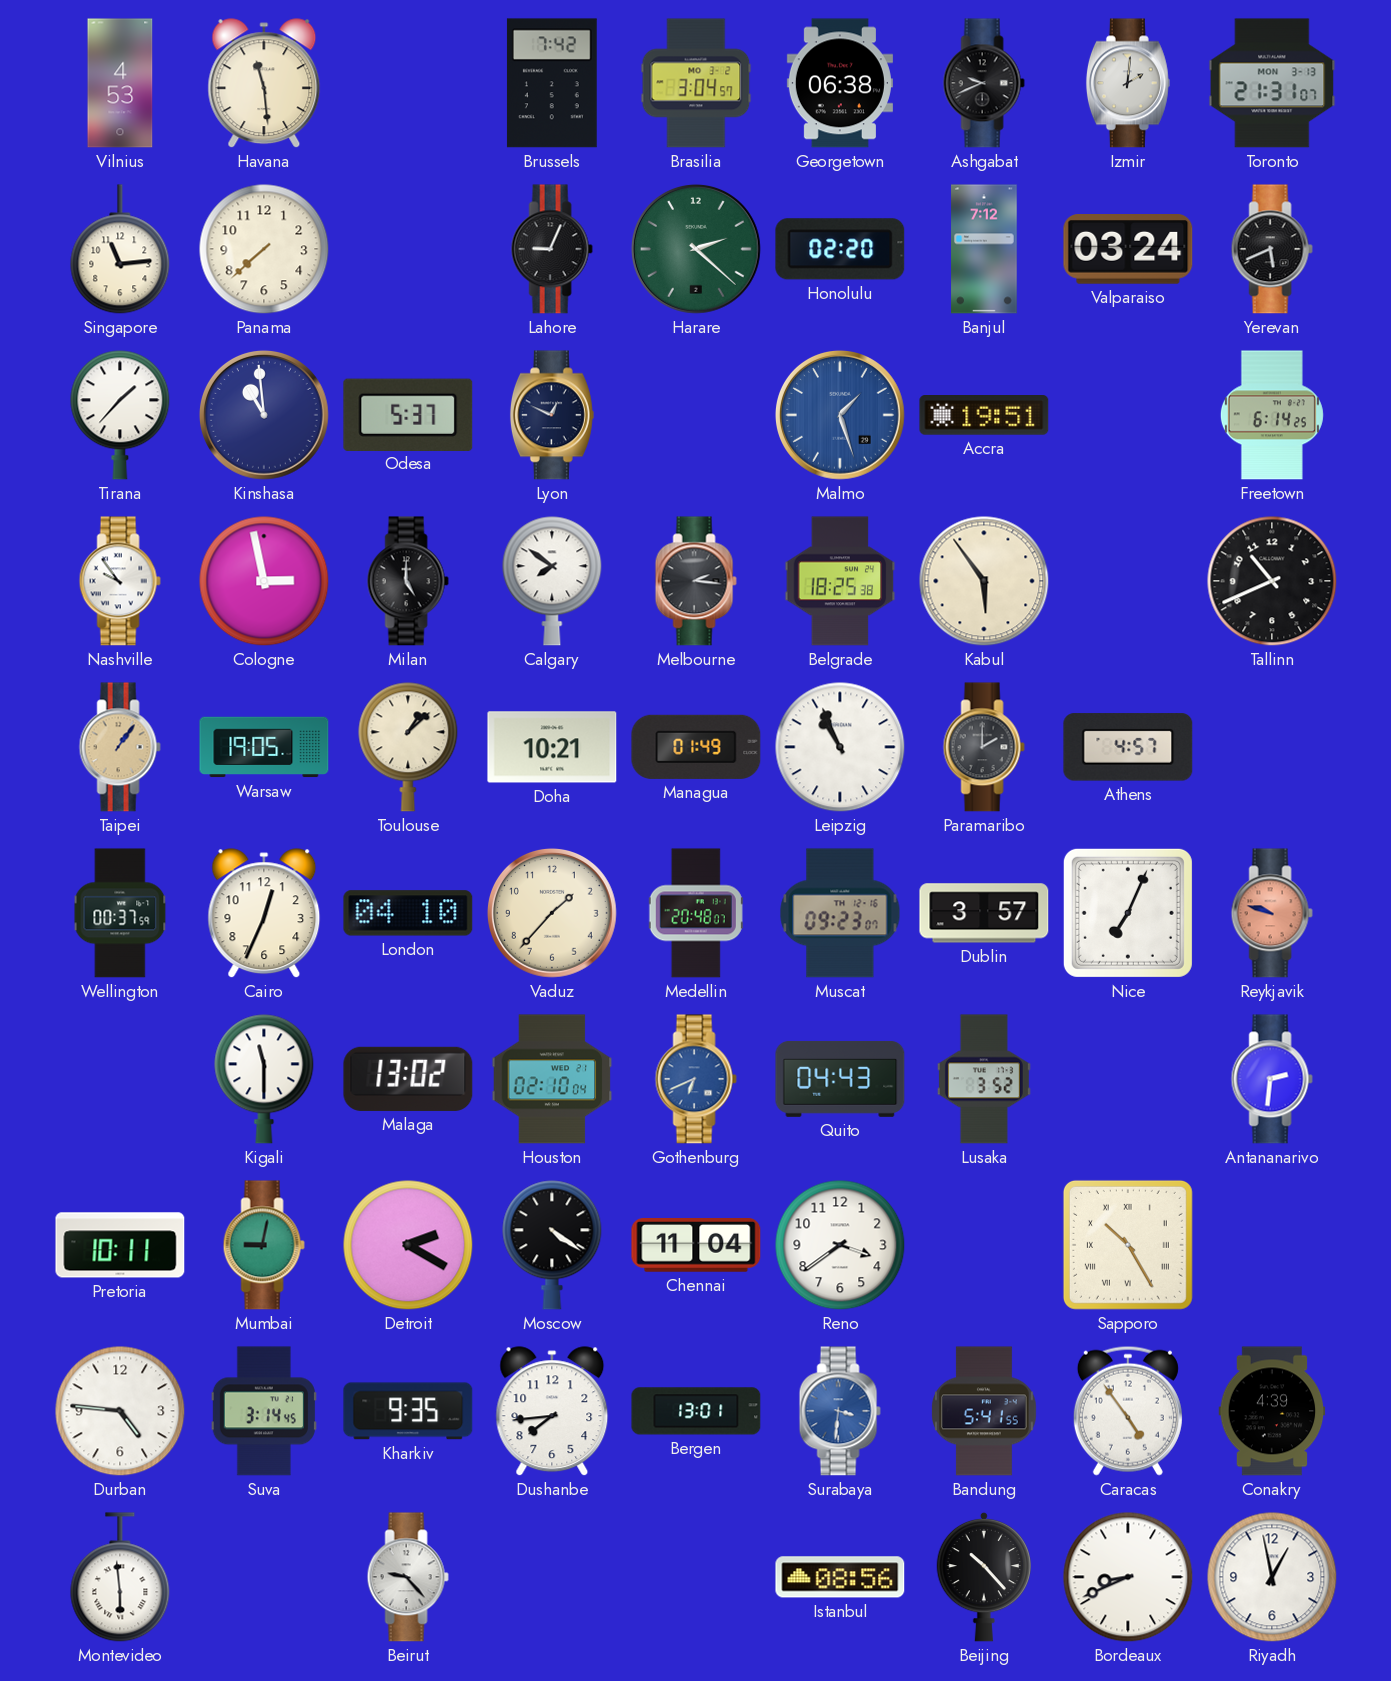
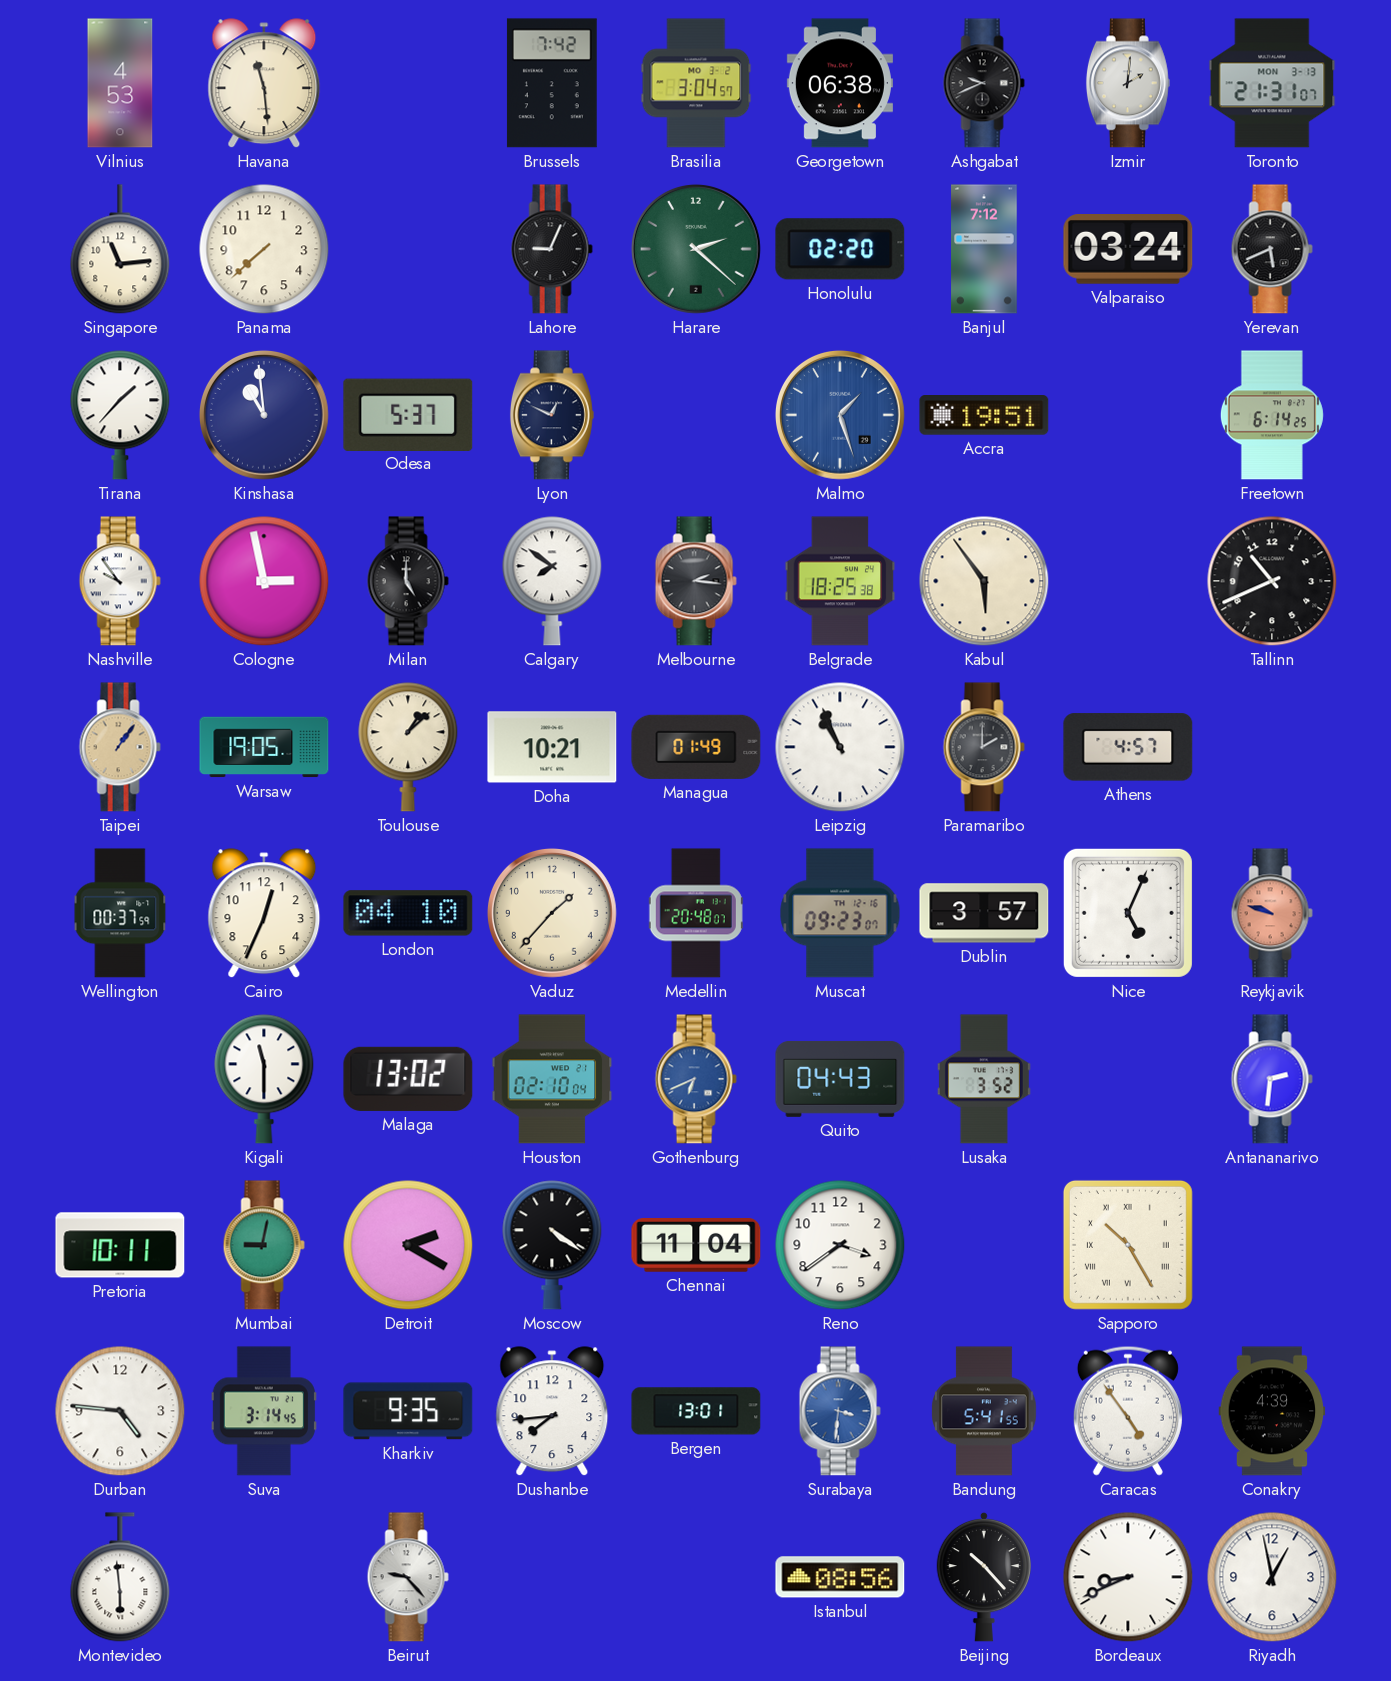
Nice: 7:04 -> 5:04
